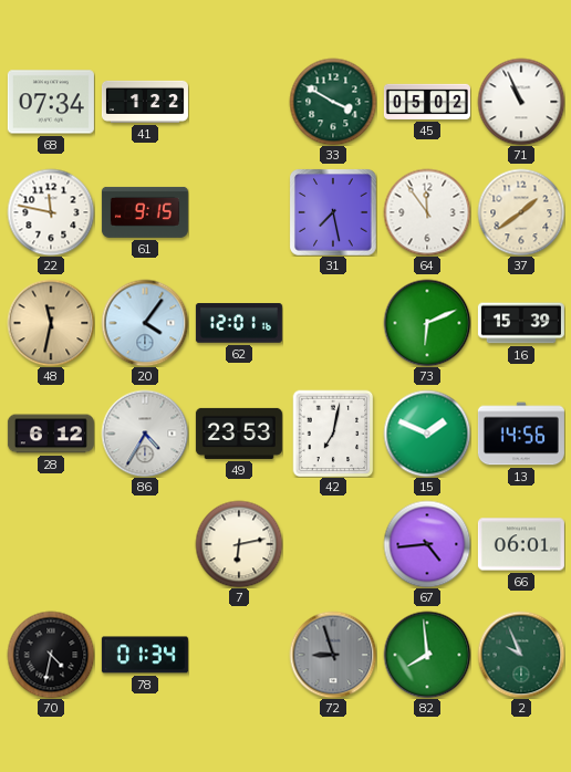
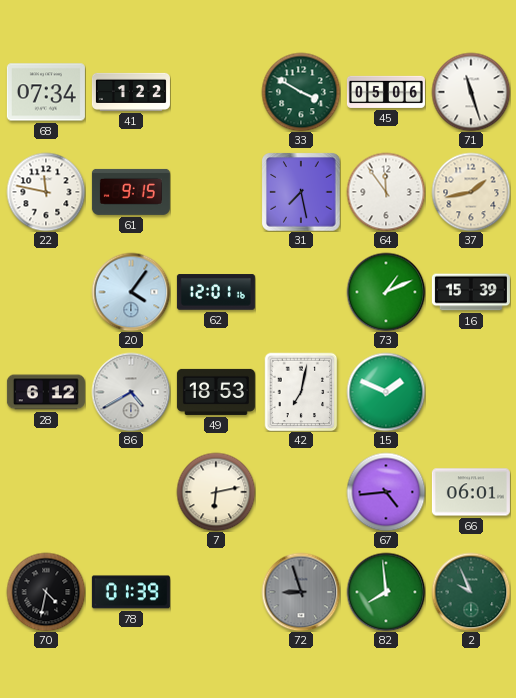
45: 05:02 -> 05:06
71: 10:56 -> 11:27
37: 1:39 -> 1:43
48: 11:32 -> none
73: 6:11 -> 1:11
86: 4:35 -> 4:40
49: 23:53 -> 18:53
13: 14:56 -> none
78: 01:34 -> 01:39
